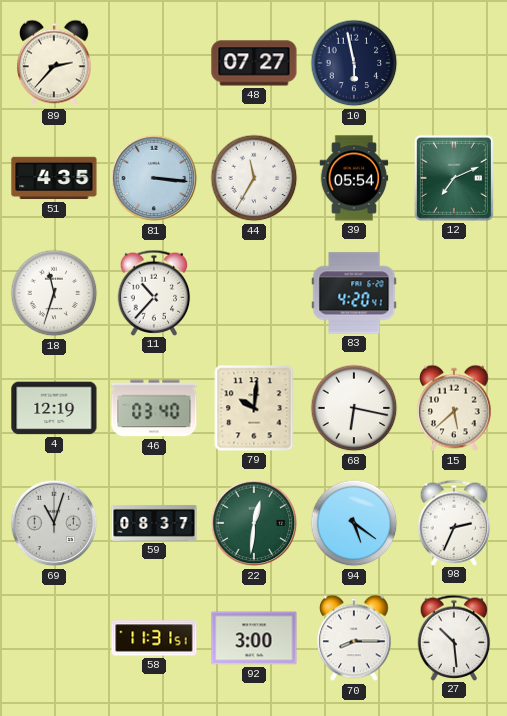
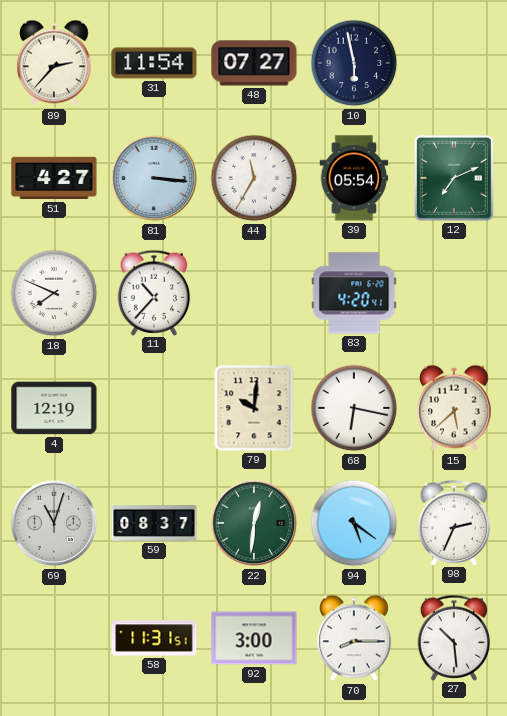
31: none -> 11:54
51: 4:35 -> 4:27
18: 11:33 -> 7:49
46: 03:40 -> none
